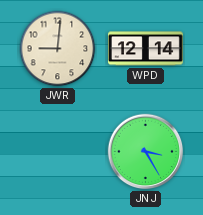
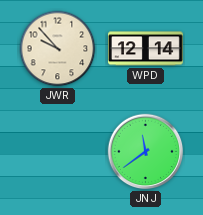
JWR: 9:01 -> 9:53
JNJ: 3:25 -> 11:39
